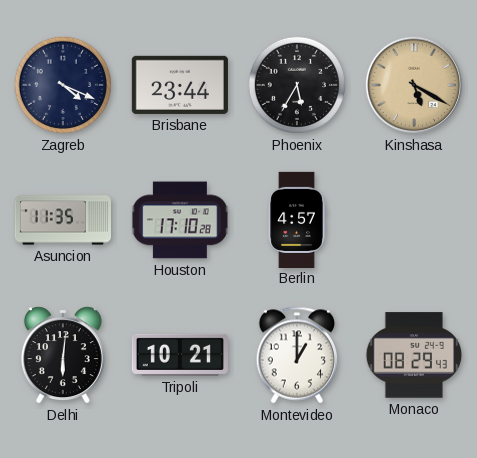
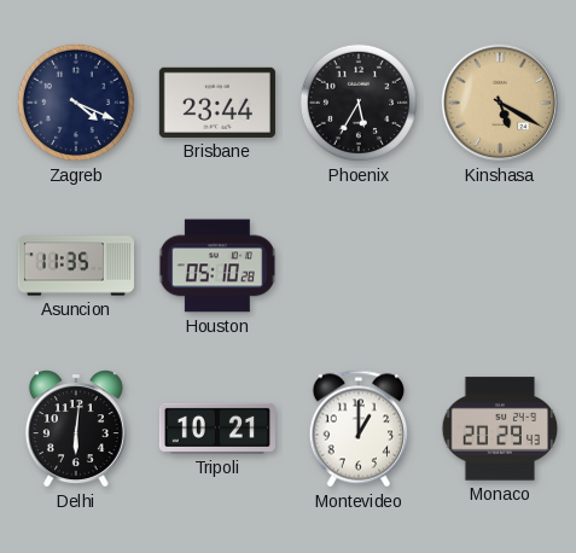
Houston: 17:10 -> 05:10
Berlin: 4:57 -> none
Monaco: 08:29 -> 20:29
